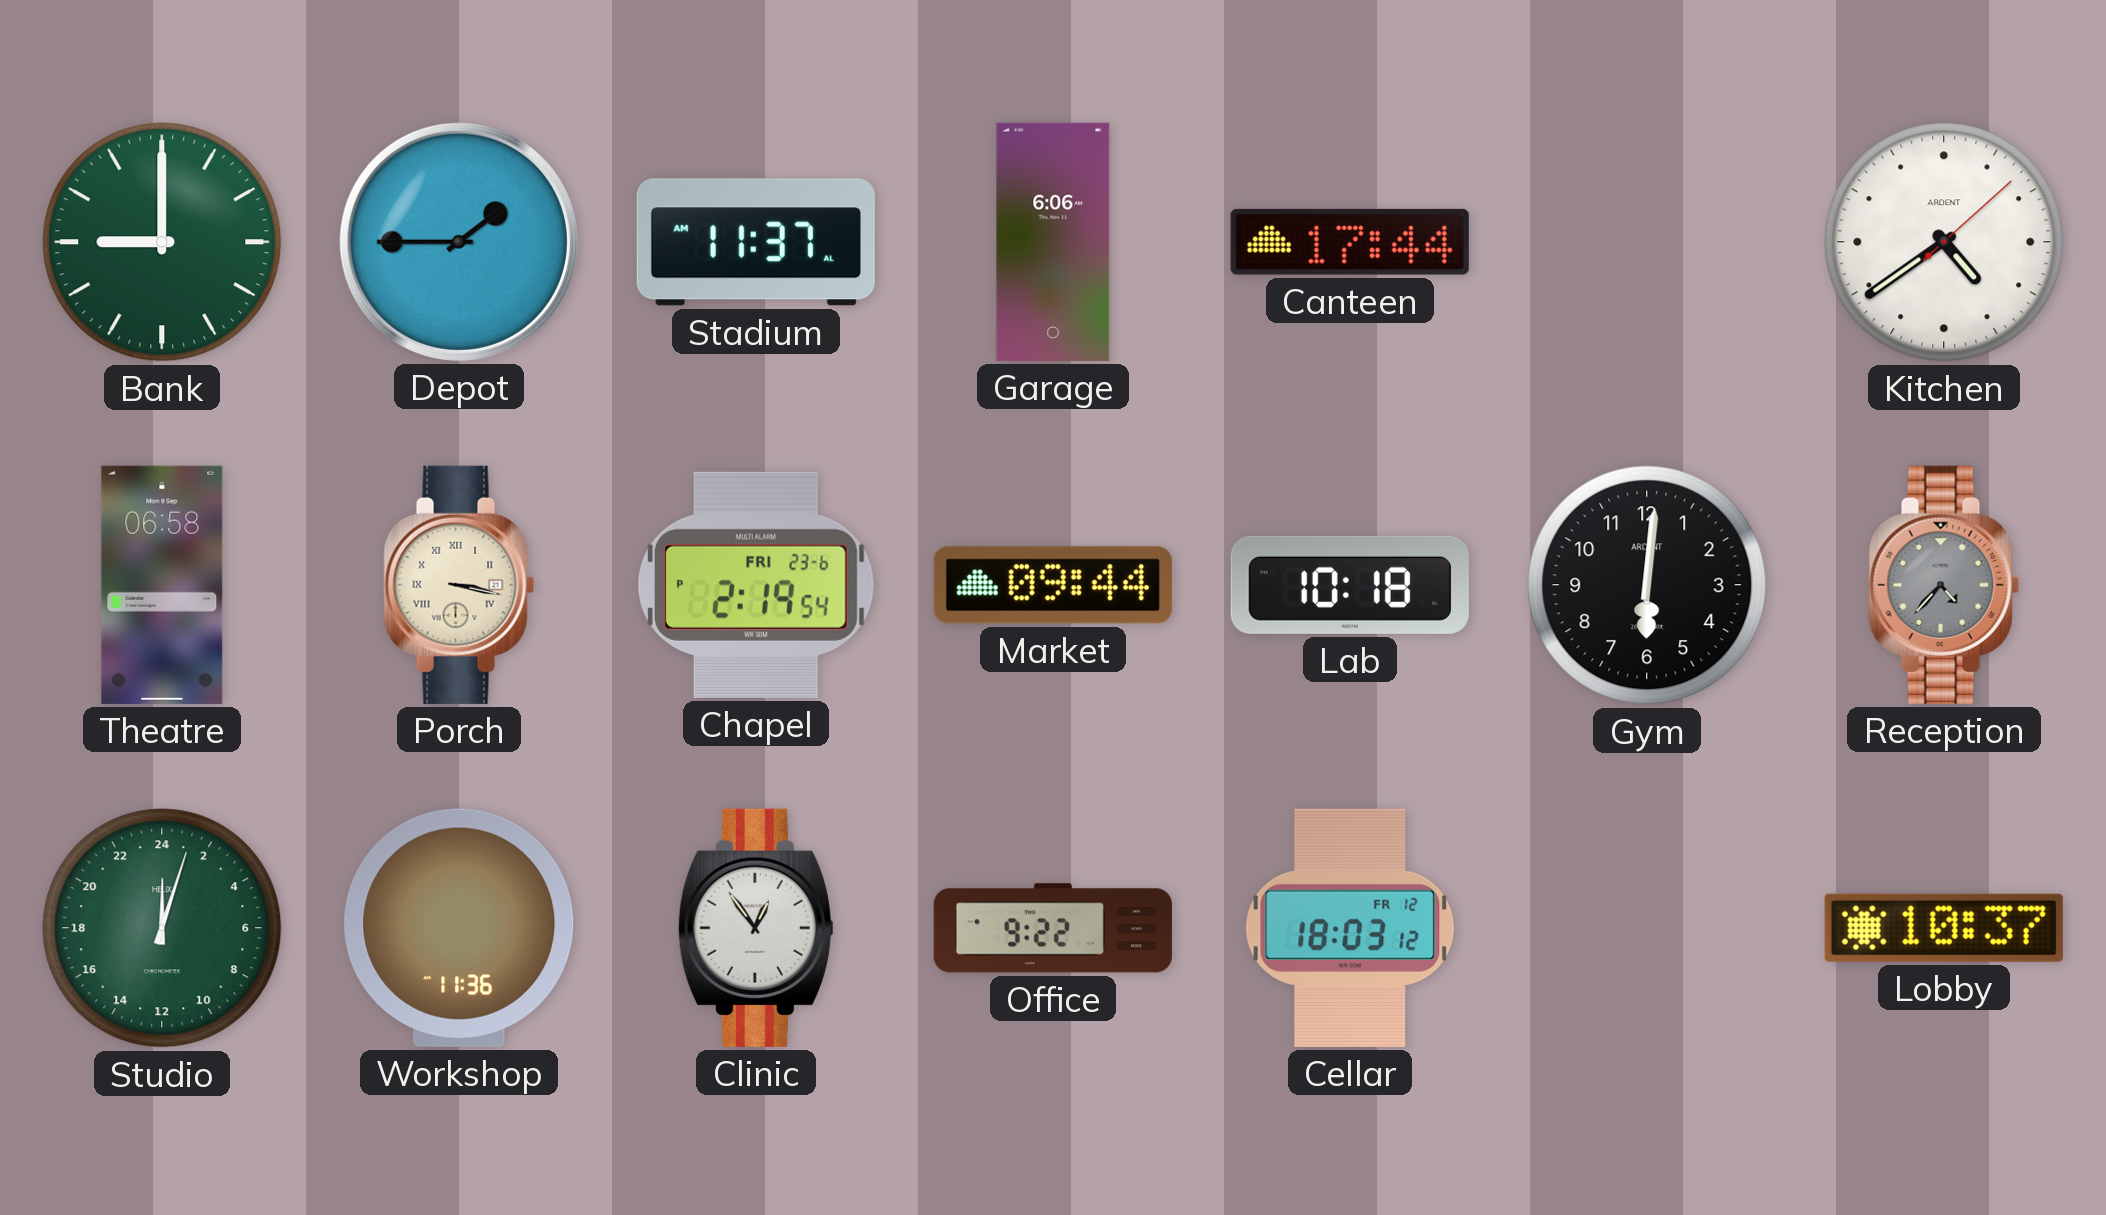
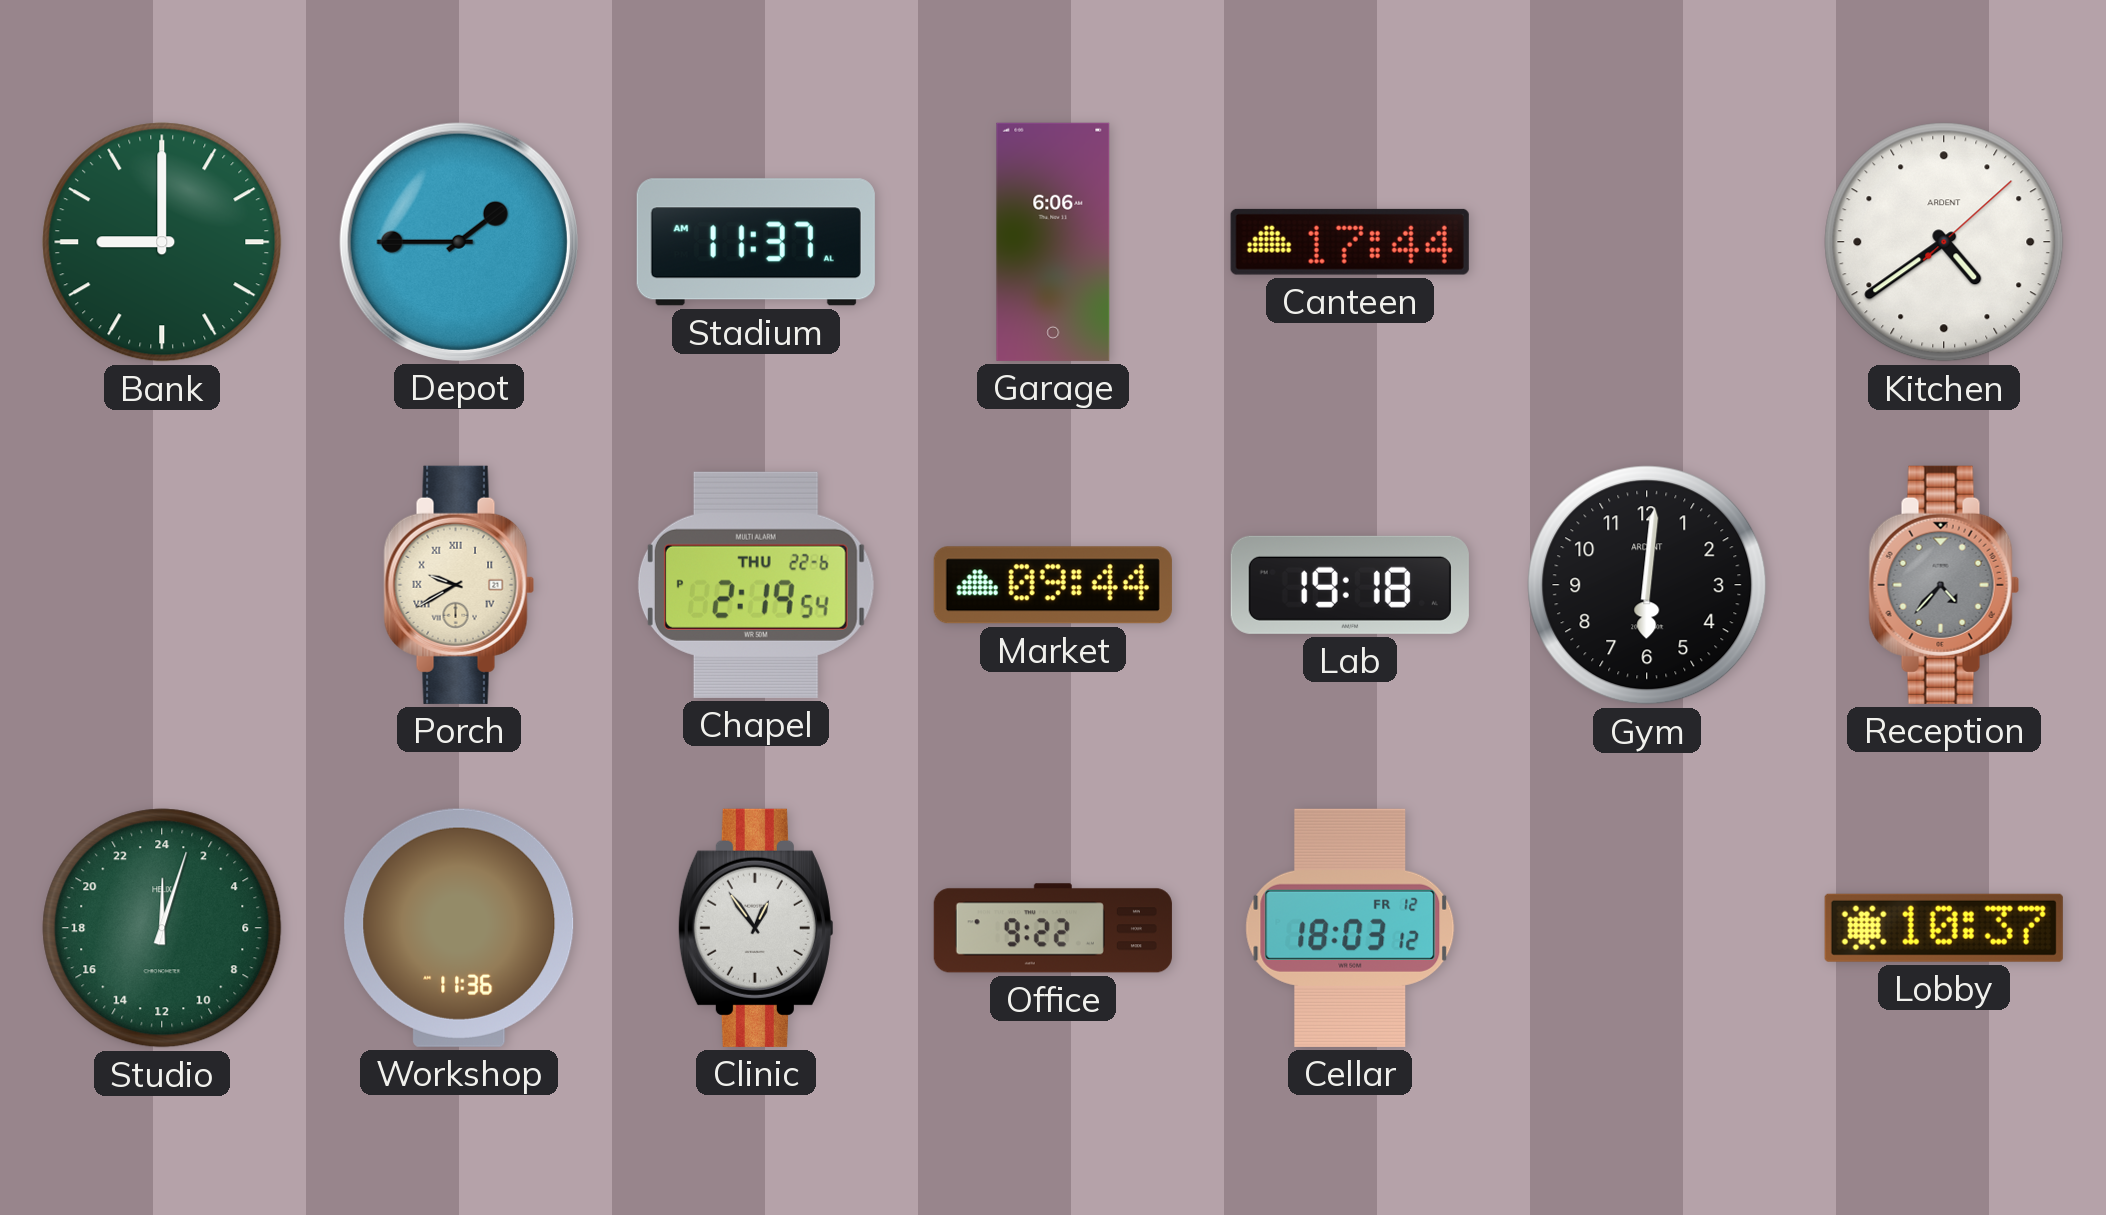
Theatre: 06:58 -> none
Porch: 3:17 -> 9:40
Chapel date: FRI 23-6 -> THU 22-6
Lab: 10:18 -> 19:18
